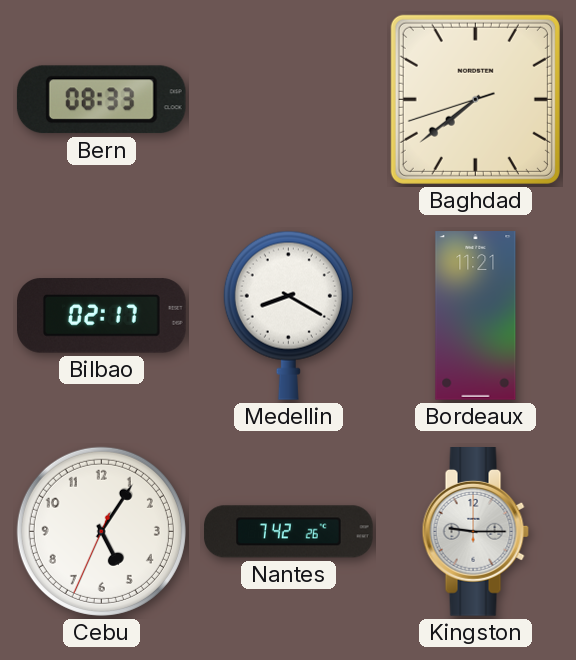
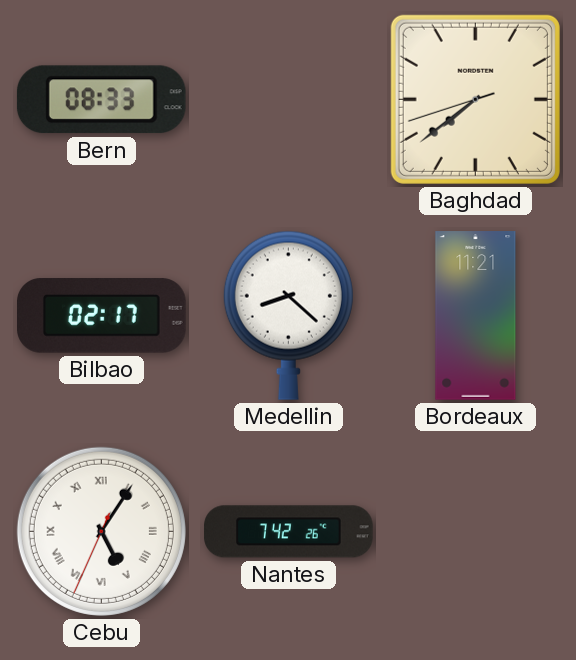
Medellin: 8:20 -> 8:22
Cebu numerals: Arabic -> Roman
Kingston: 9:15 -> none
